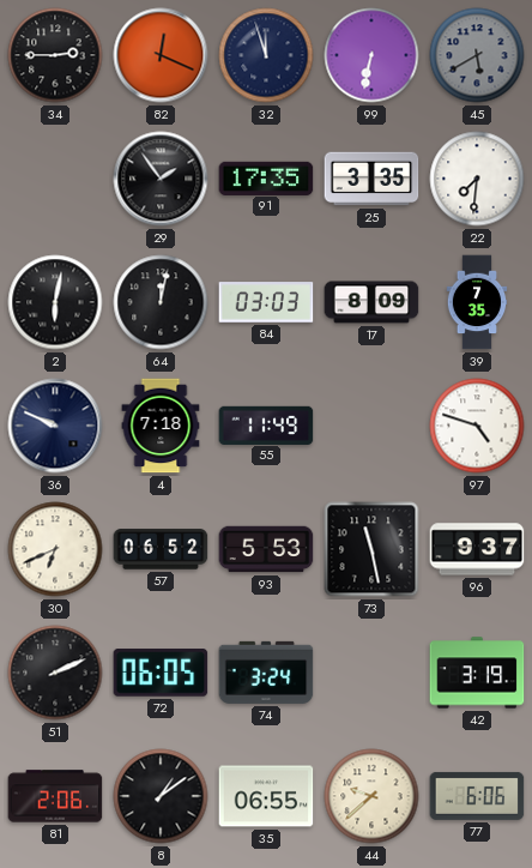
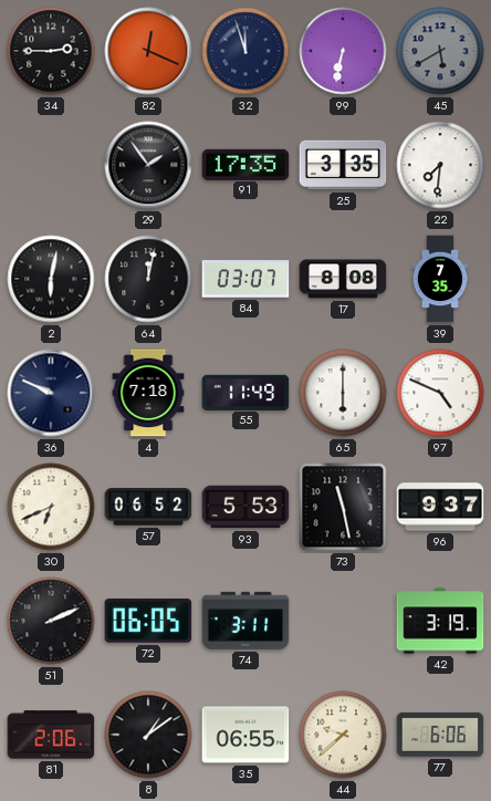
84: 03:03 -> 03:07
17: 8:09 -> 8:08
65: none -> 6:00
97: 4:48 -> 4:49
74: 3:24 -> 3:11
